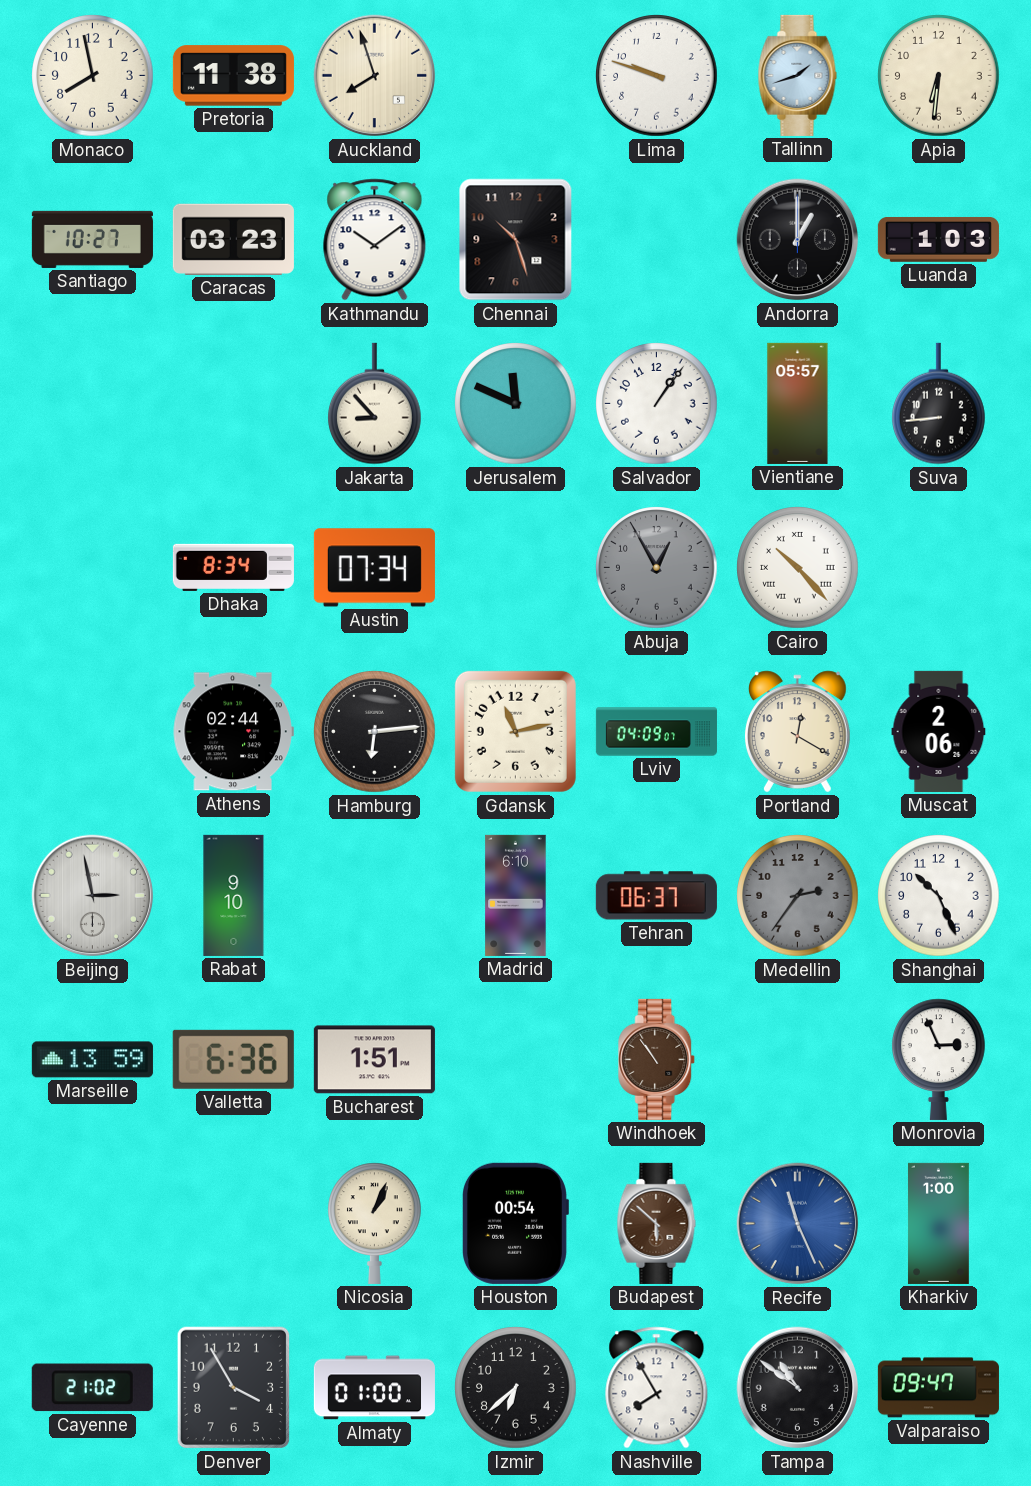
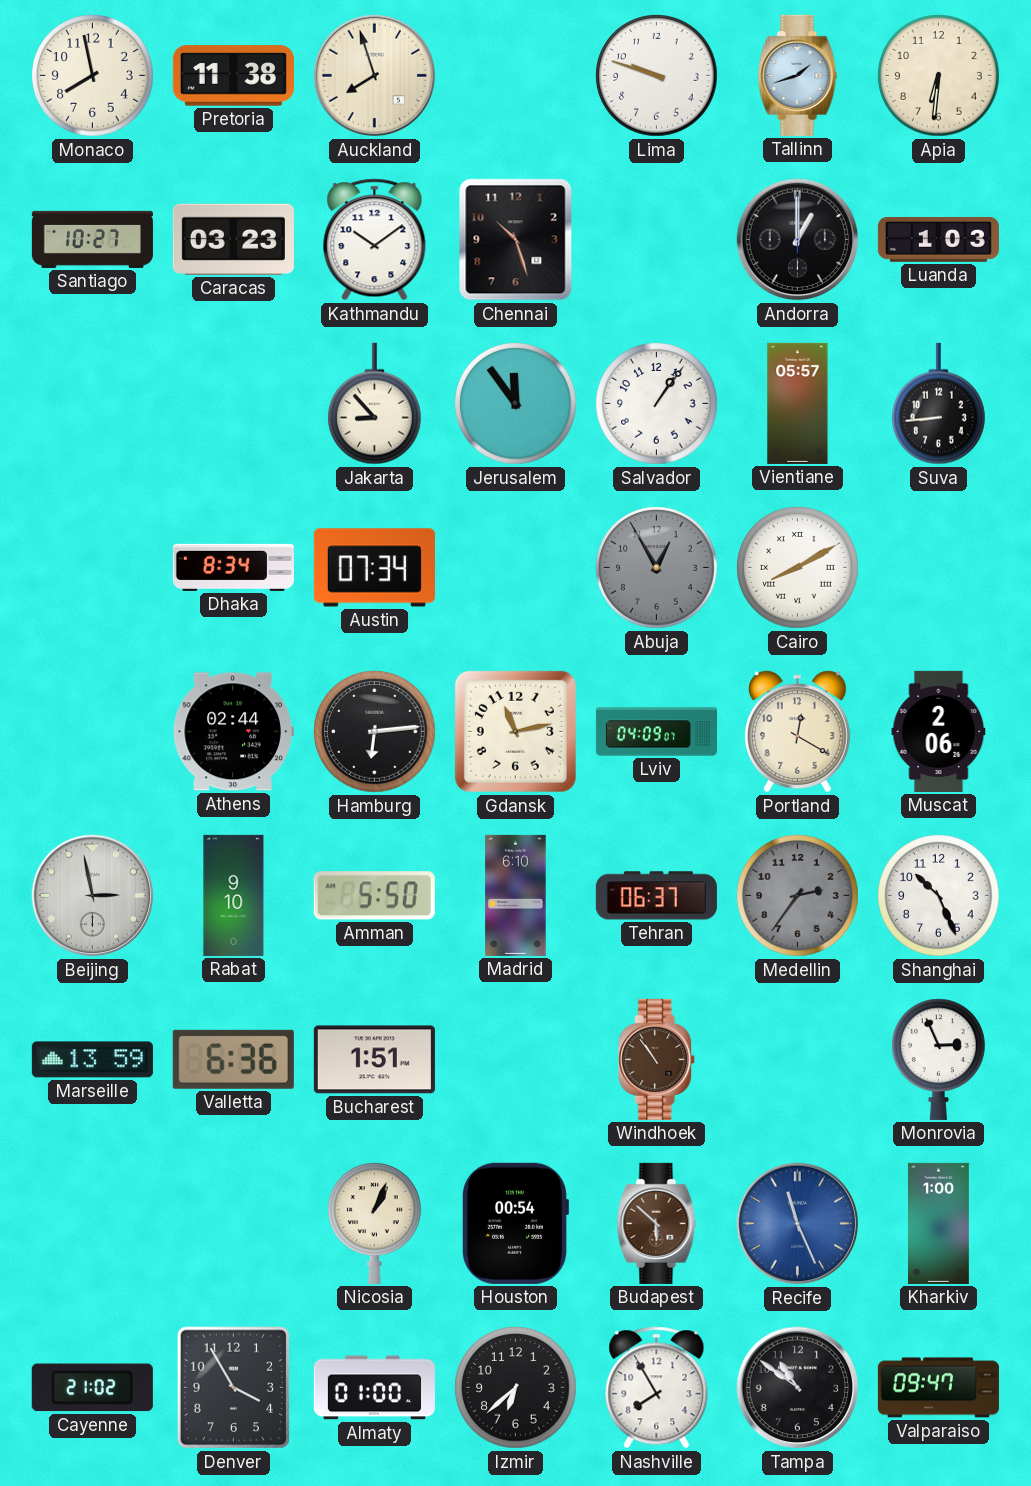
Jerusalem: 11:49 -> 11:54
Cairo: 10:23 -> 8:10
Amman: none -> 5:50
